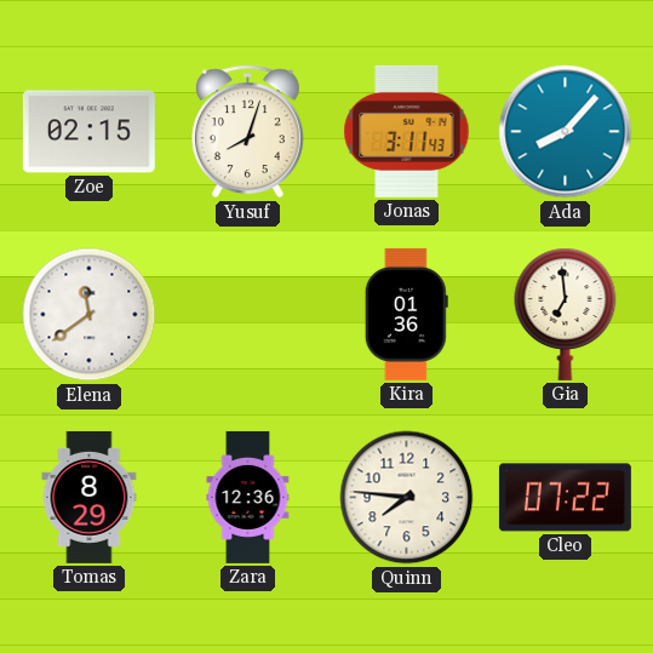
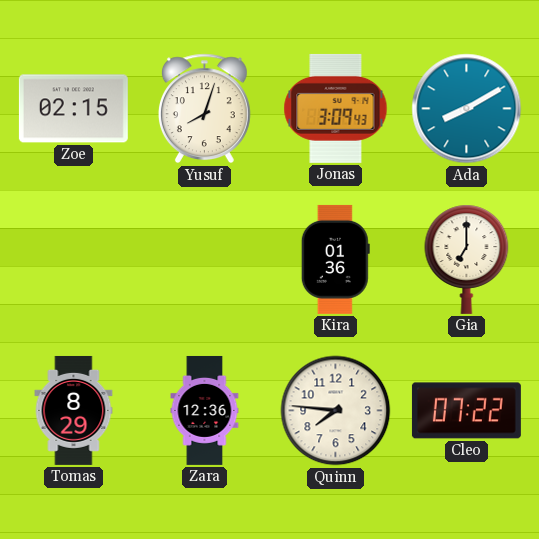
Jonas: 3:11 -> 3:09
Ada: 8:07 -> 8:10
Elena: 11:39 -> none
Gia: 6:59 -> 7:00
